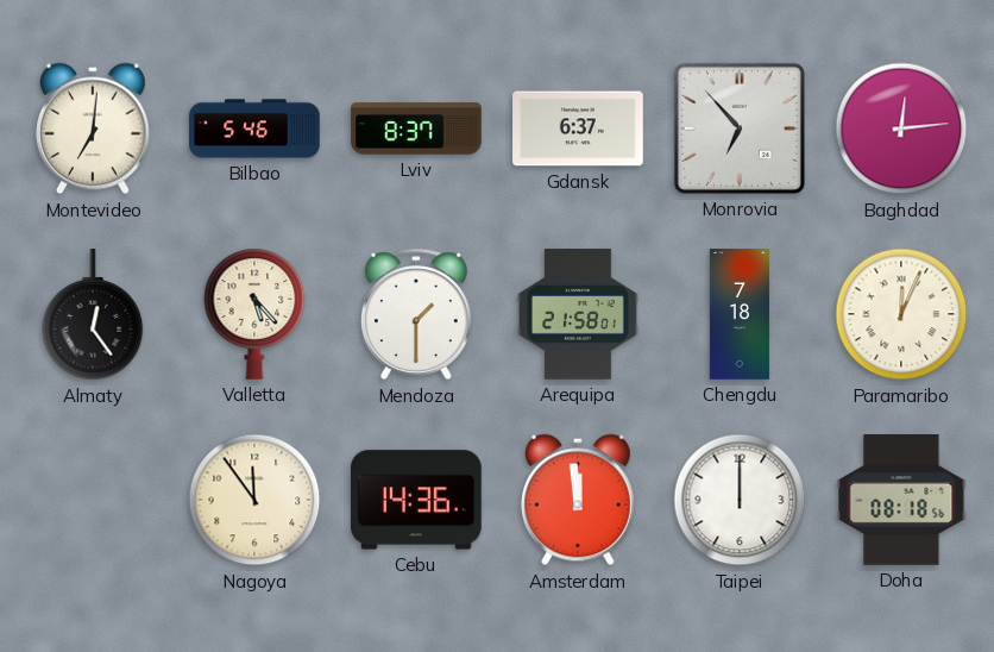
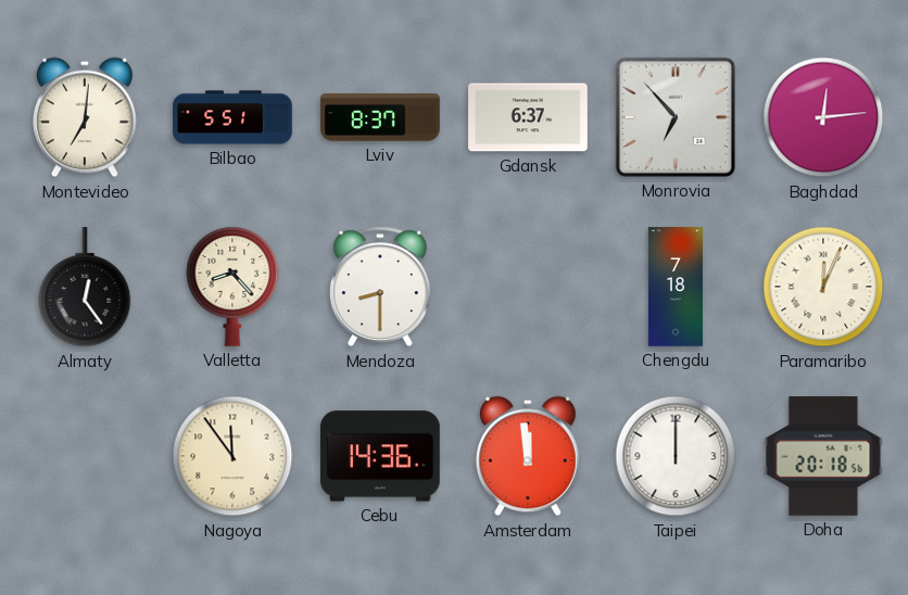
Bilbao: 5:46 -> 5:51
Valletta: 5:23 -> 8:23
Mendoza: 1:30 -> 8:30
Arequipa: 21:58 -> none
Doha: 08:18 -> 20:18
